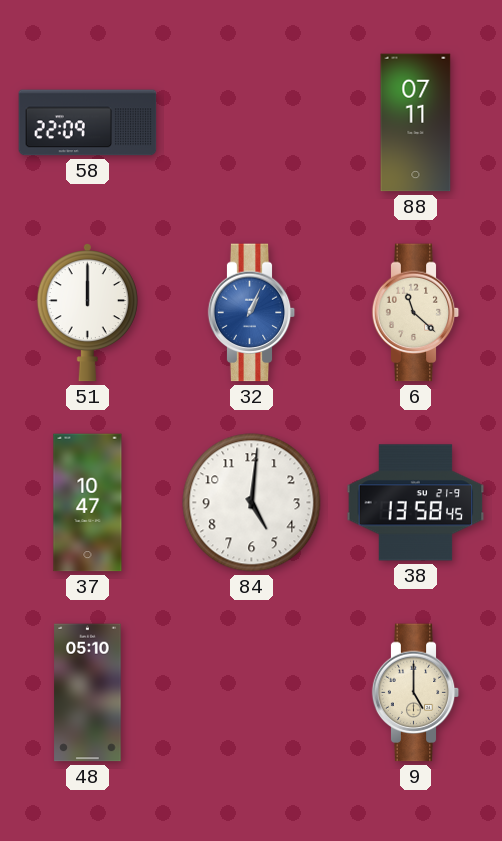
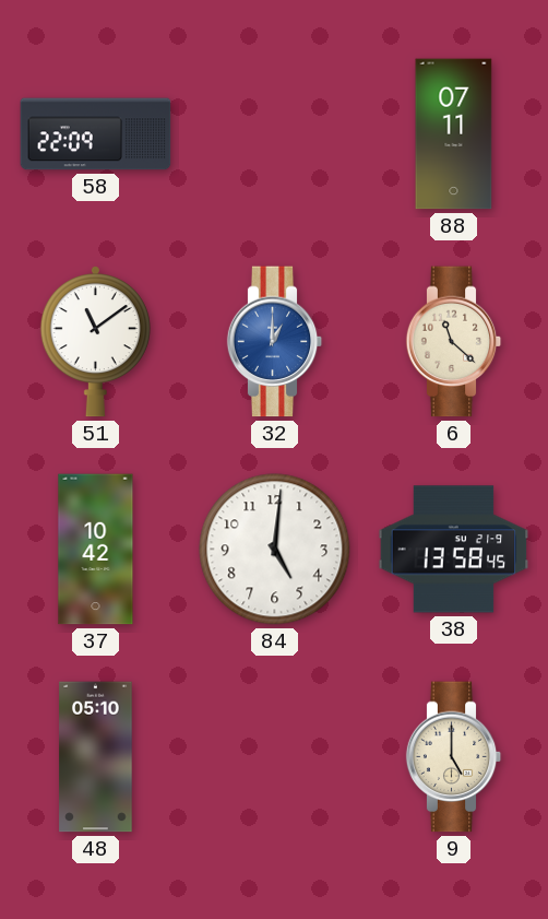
51: 12:00 -> 11:09
32: 1:04 -> 1:00
37: 10:47 -> 10:42
